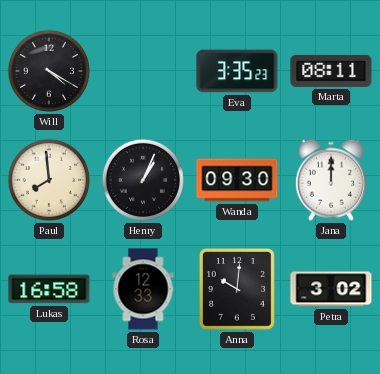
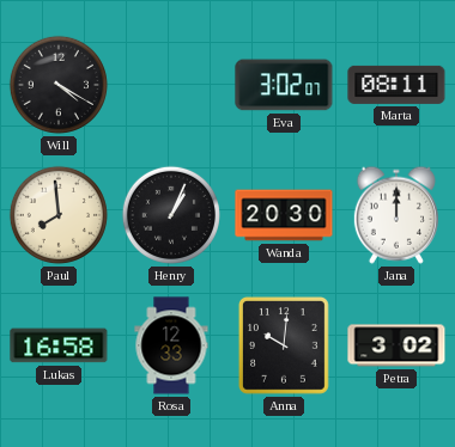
Eva: 3:35 -> 3:02
Wanda: 09:30 -> 20:30
